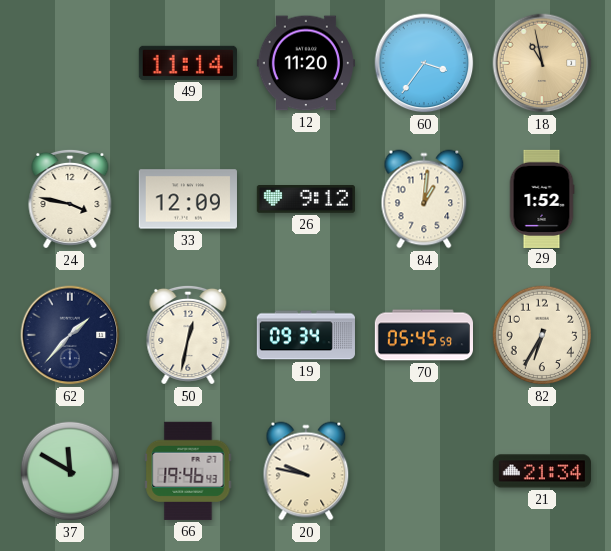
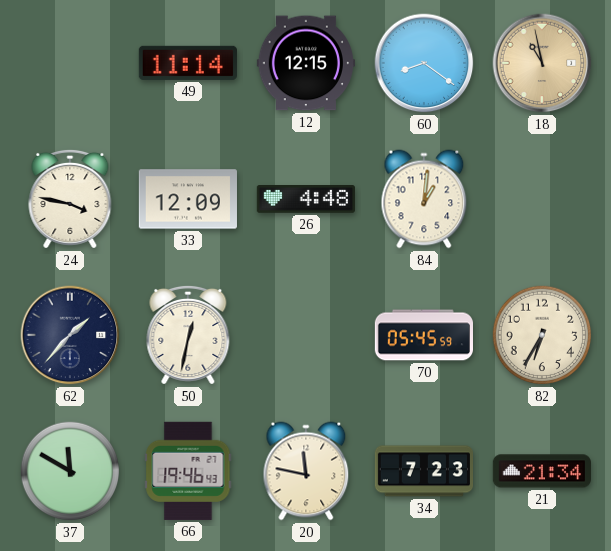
12: 11:20 -> 12:15
60: 3:36 -> 8:21
26: 9:12 -> 4:48
29: 1:52 -> none
19: 09:34 -> none
20: 9:47 -> 11:47
34: none -> 7:23
